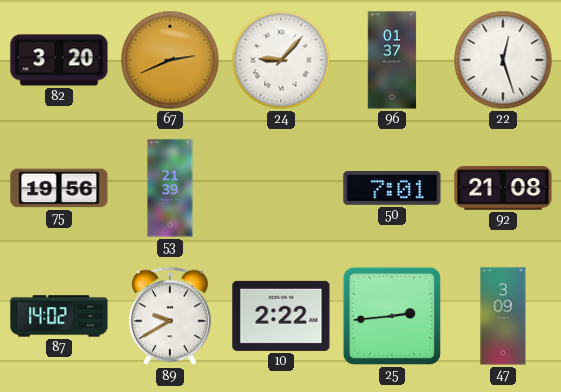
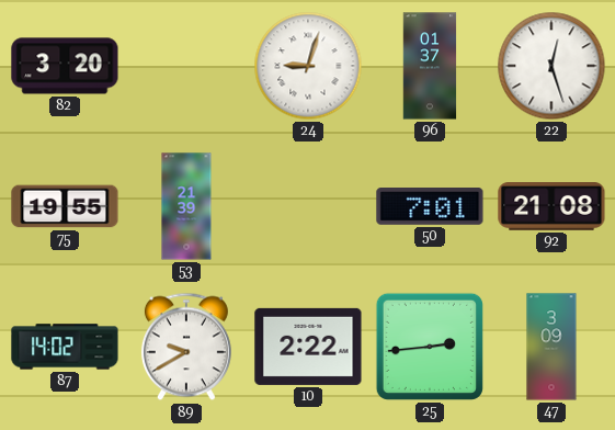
67: 2:41 -> none
24: 9:07 -> 9:03
75: 19:56 -> 19:55
